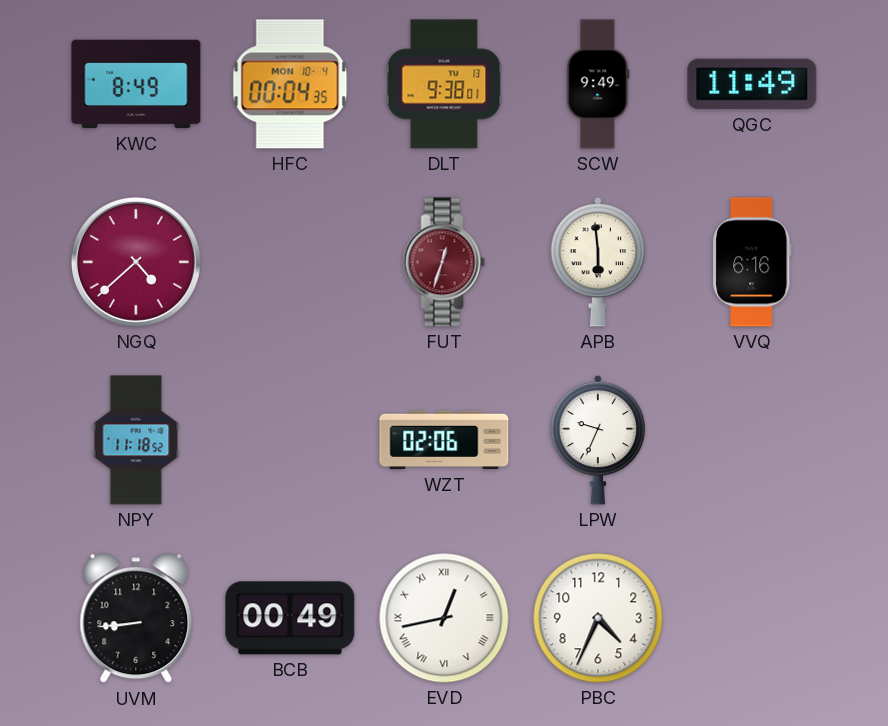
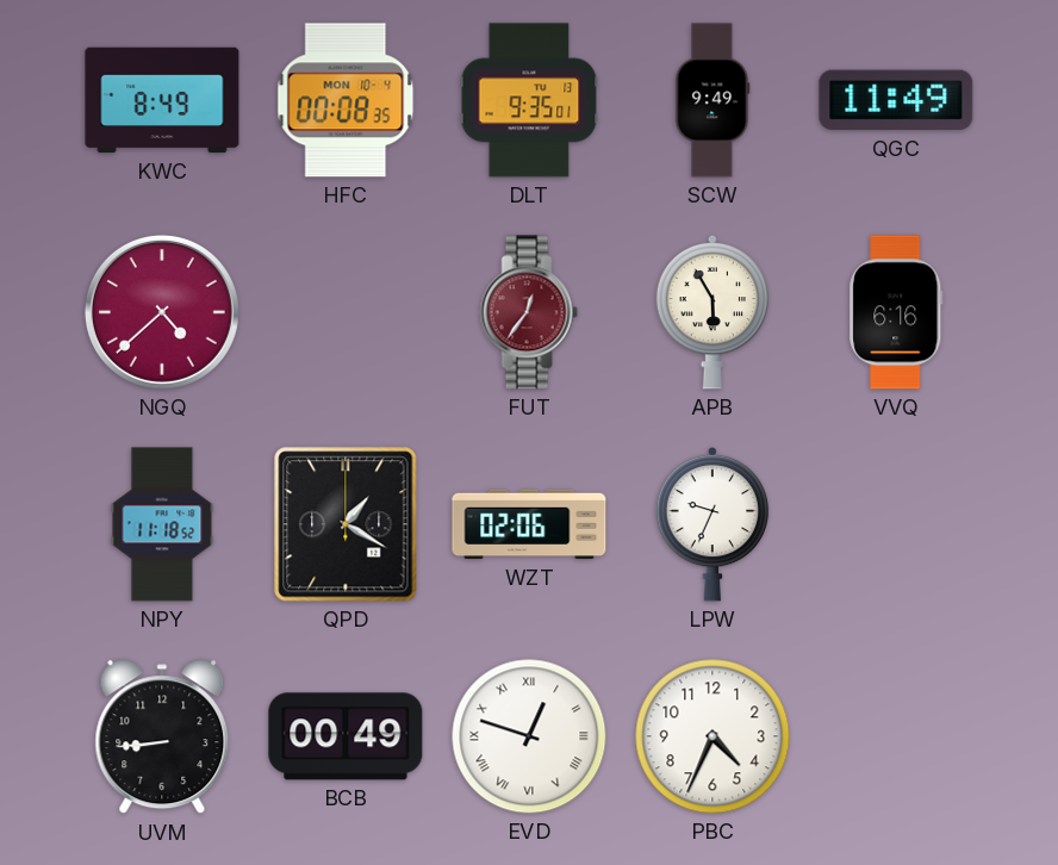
HFC: 00:04 -> 00:08
DLT: 9:38 -> 9:35
FUT: 12:33 -> 12:36
APB: 5:59 -> 5:55
QPD: none -> 1:20
EVD: 12:43 -> 12:48
